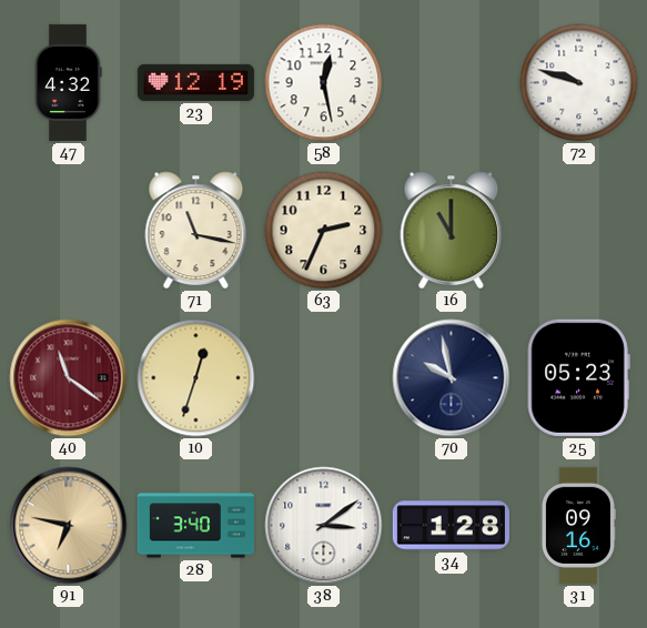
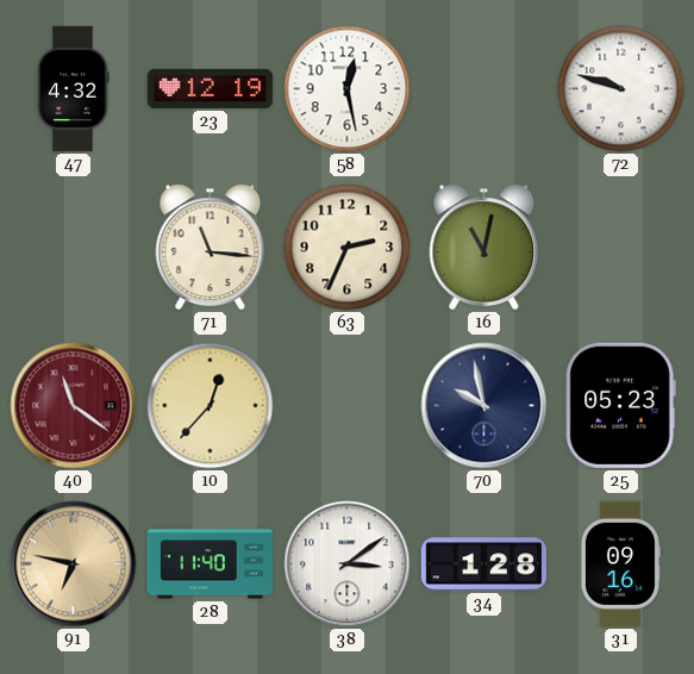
71: 11:17 -> 11:16
16: 11:00 -> 11:02
10: 12:33 -> 12:37
28: 3:40 -> 11:40
